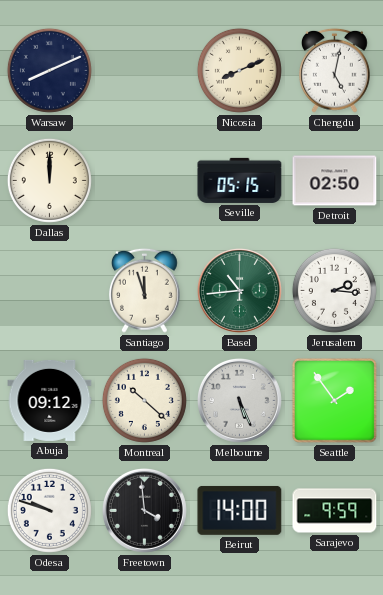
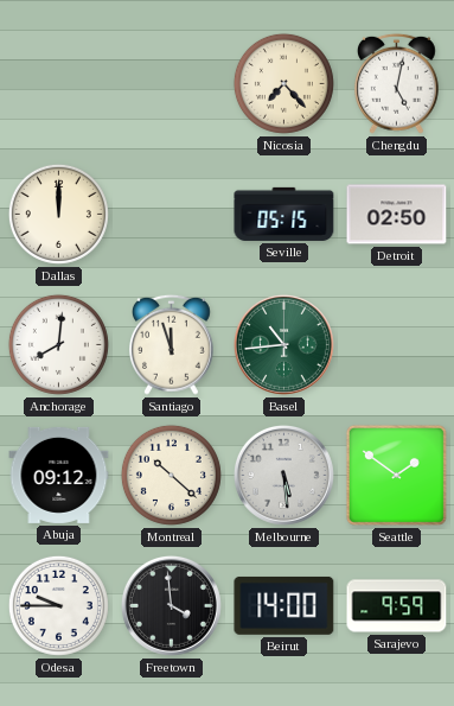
Warsaw: 8:11 -> none
Nicosia: 8:11 -> 7:23
Anchorage: none -> 8:01
Jerusalem: 2:16 -> none
Melbourne: 5:26 -> 5:29
Seattle: 1:54 -> 1:51
Odesa: 9:48 -> 9:45
